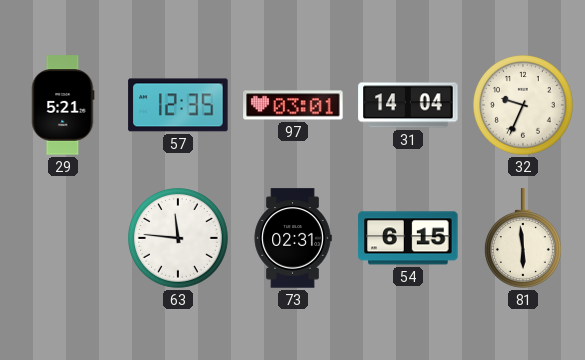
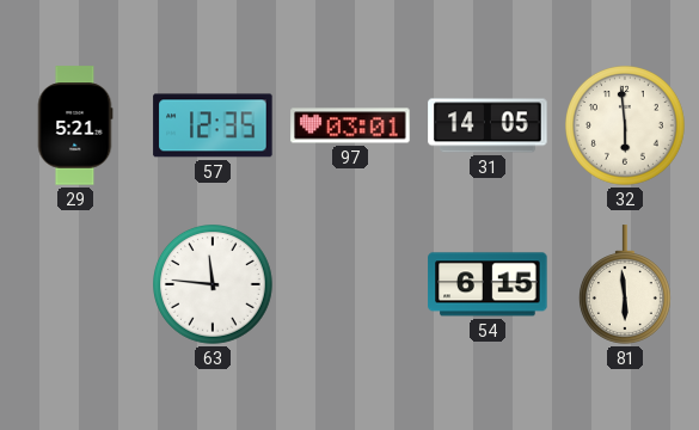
31: 14:04 -> 14:05
32: 9:34 -> 5:59
73: 02:31 -> none
